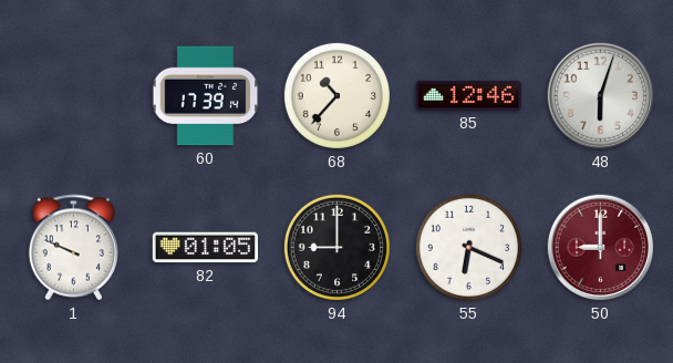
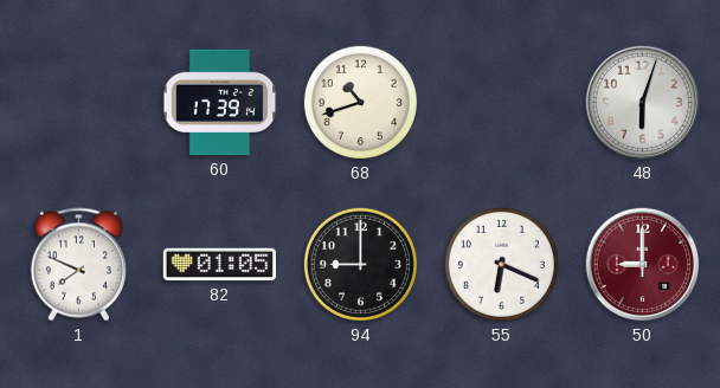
68: 10:37 -> 10:42
85: 12:46 -> none
1: 9:49 -> 7:49
